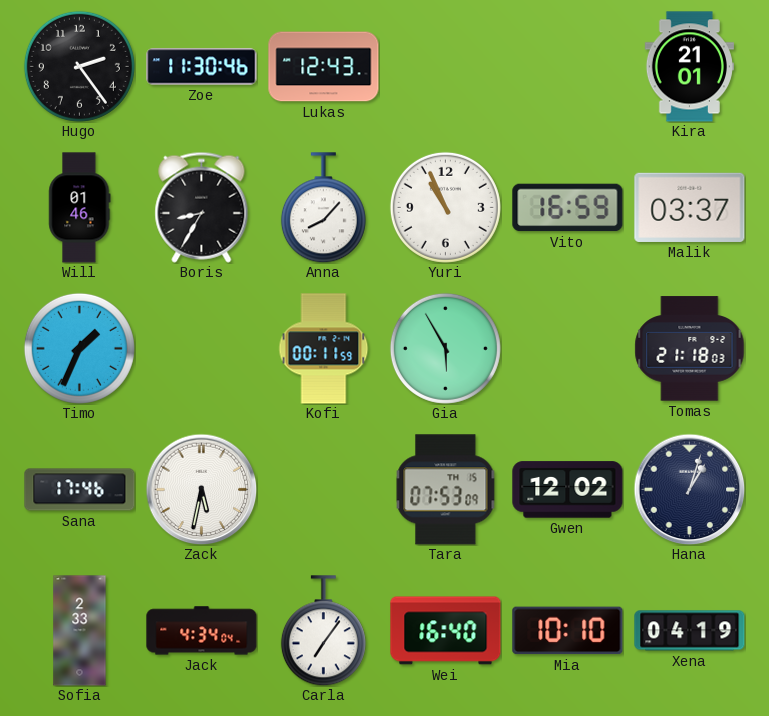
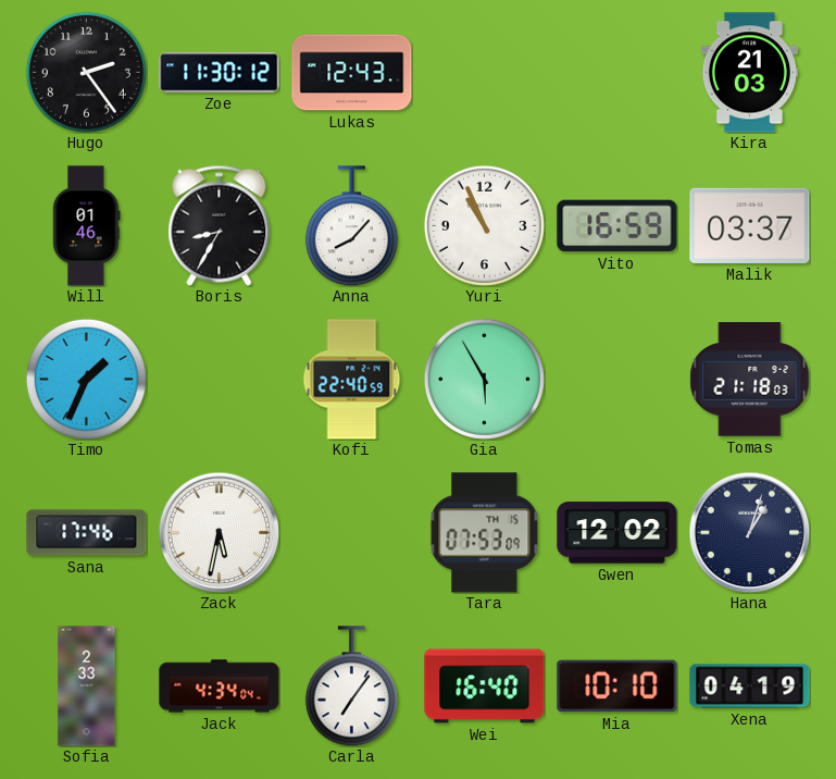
Zoe: 11:30:46 -> 11:30:12
Kira: 21:01 -> 21:03
Kofi: 00:11 -> 22:40
